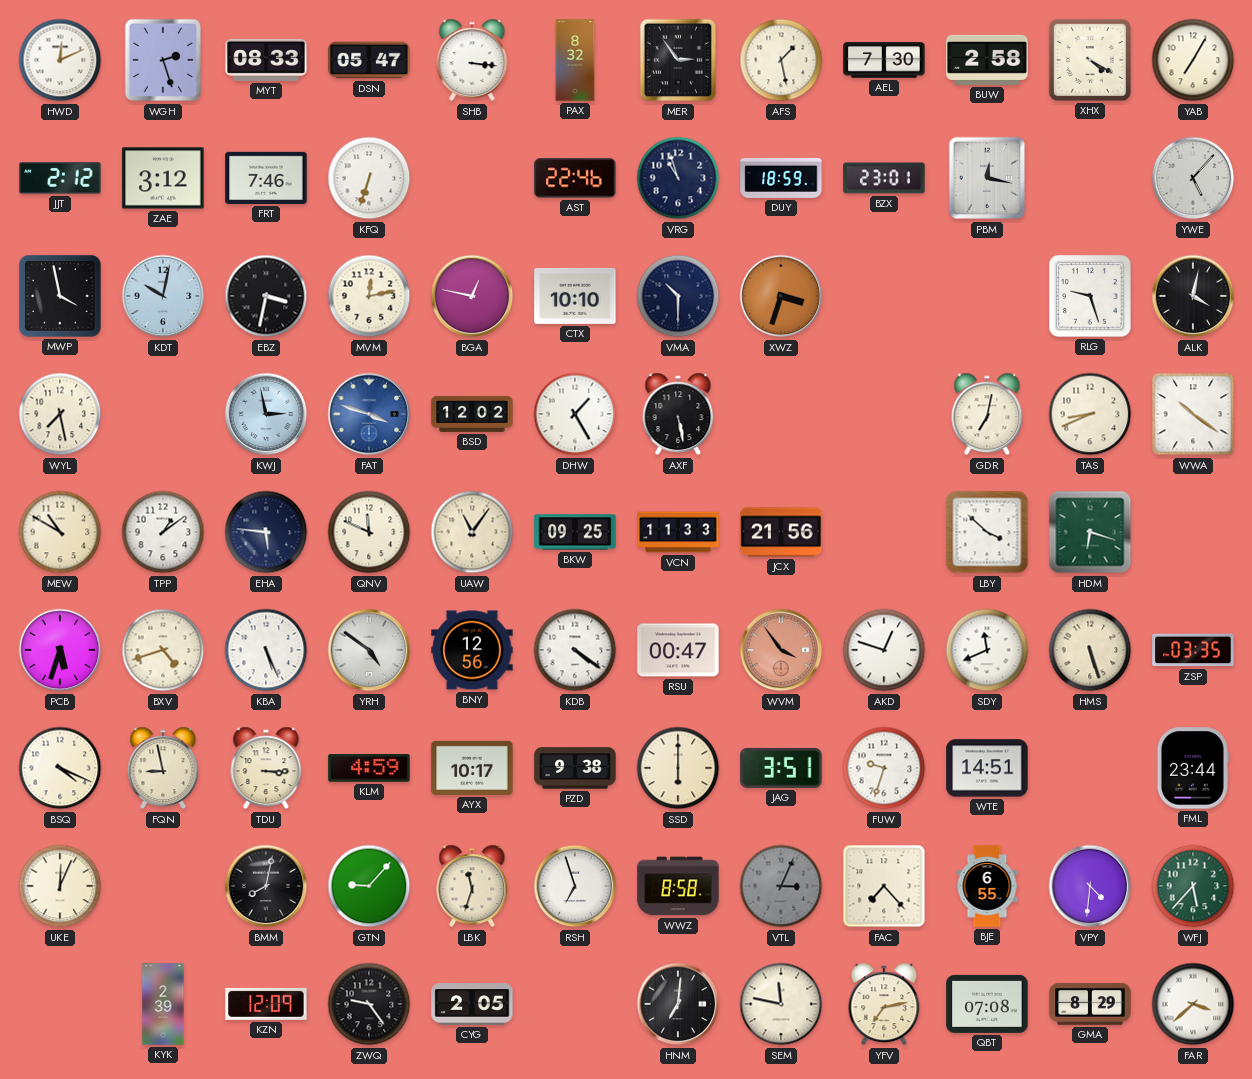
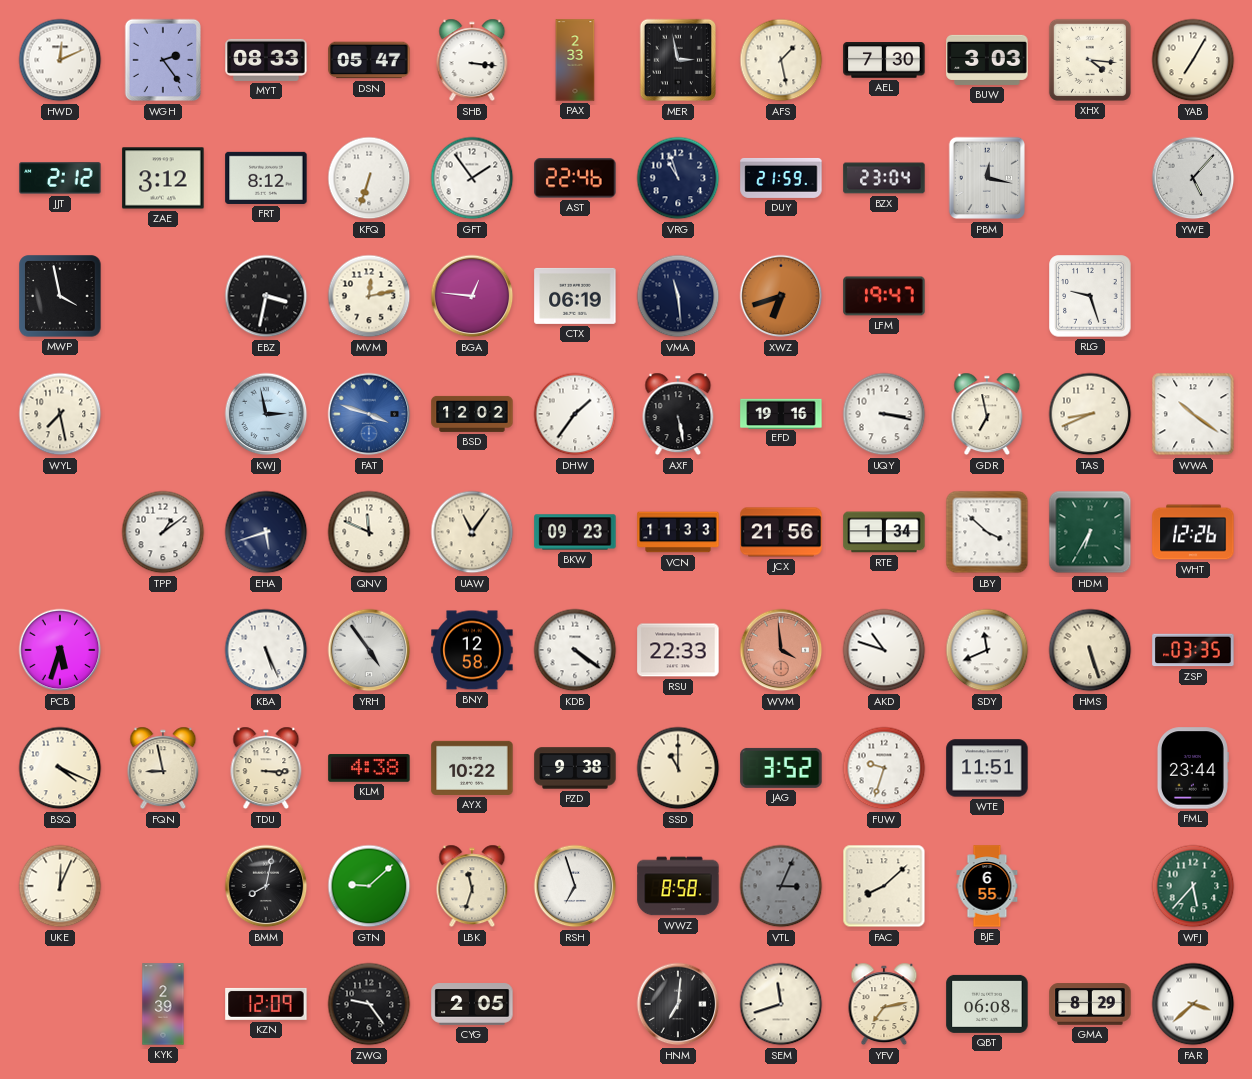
WGH: 2:27 -> 2:24
PAX: 8:32 -> 2:33
MER: 2:54 -> 2:58
BUW: 2:58 -> 3:03
XHX: 4:20 -> 4:16
FRT: 7:46 -> 8:12
GFT: none -> 1:54
DUY: 18:59 -> 21:59
BZX: 23:01 -> 23:04
KDT: 10:02 -> none
BGA: 12:47 -> 12:46
CTX: 10:10 -> 06:19
VMA: 10:30 -> 11:29
XWZ: 3:33 -> 6:42
LFM: none -> 19:47
ALK: 4:02 -> none
DHW: 1:25 -> 1:36
EFD: none -> 19:16
UQY: none -> 3:17
GDR: 7:02 -> 6:58
MEW: 10:50 -> none
EHA: 5:46 -> 5:42
BKW: 09:25 -> 09:23
RTE: none -> 1:34
HDM: 6:18 -> 6:35
WHT: none -> 12:26
BXV: 4:42 -> none
YRH: 4:51 -> 4:54
BNY: 12:56 -> 12:58
RSU: 00:47 -> 22:33
WVM: 3:54 -> 3:59
AKD: 12:48 -> 10:48
KLM: 4:59 -> 4:38
AYX: 10:17 -> 10:22
SSD: 6:00 -> 11:00
JAG: 3:51 -> 3:52
WTE: 14:51 -> 11:51
GTN: 9:07 -> 9:08
FAC: 7:23 -> 8:08
VPY: 4:31 -> none
SEM: 11:47 -> 11:42
QBT: 07:08 -> 06:08
